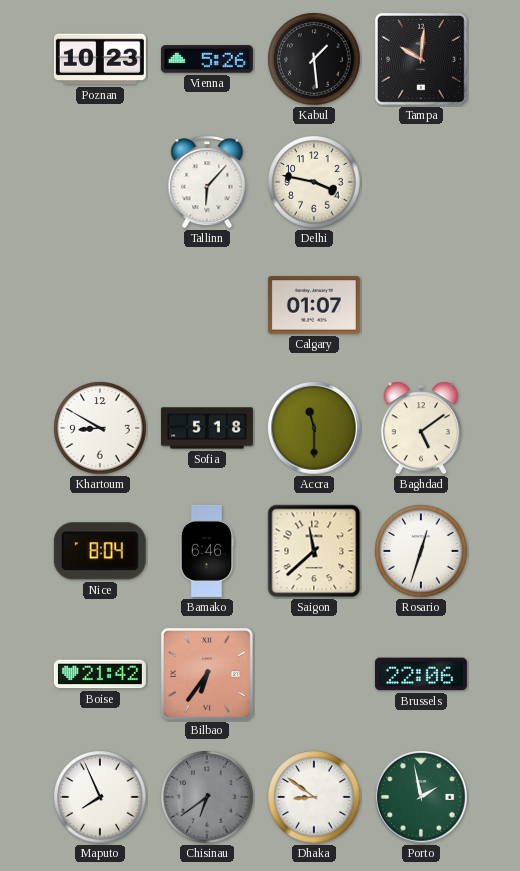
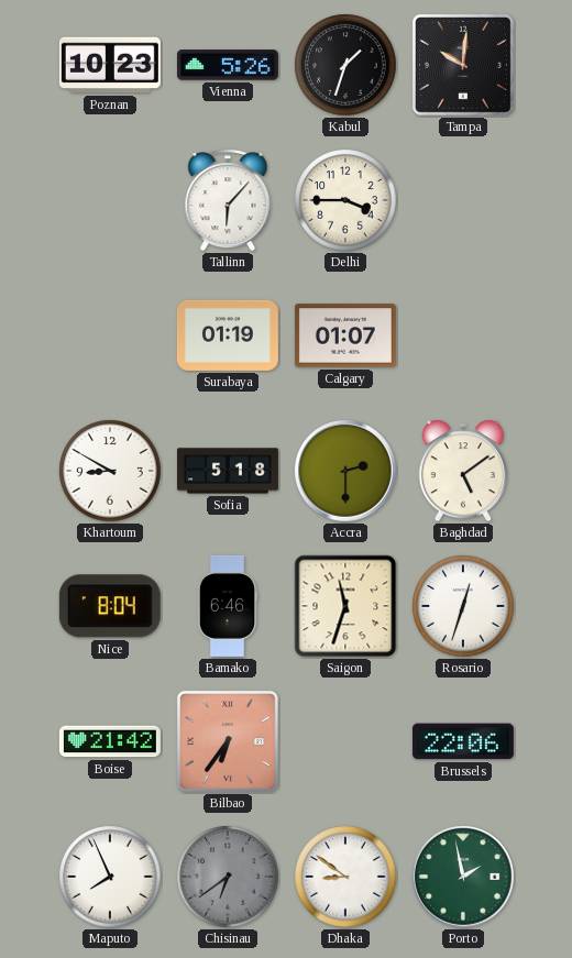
Kabul: 1:29 -> 1:33
Delhi: 3:47 -> 3:45
Surabaya: none -> 01:19
Accra: 11:30 -> 2:30
Saigon: 11:38 -> 11:33
